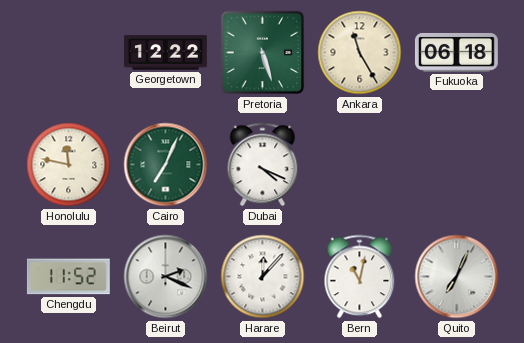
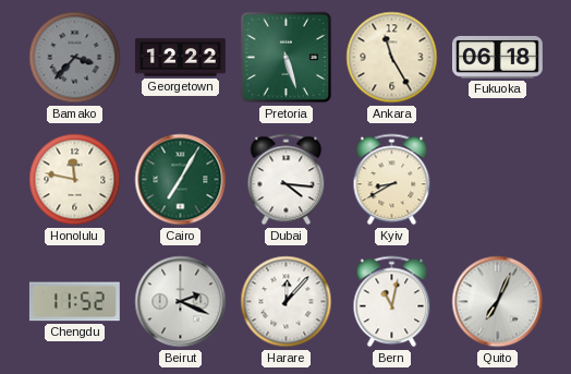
Bamako: none -> 3:37
Cairo: 7:04 -> 7:05
Dubai: 4:19 -> 4:16
Kyiv: none -> 8:40
